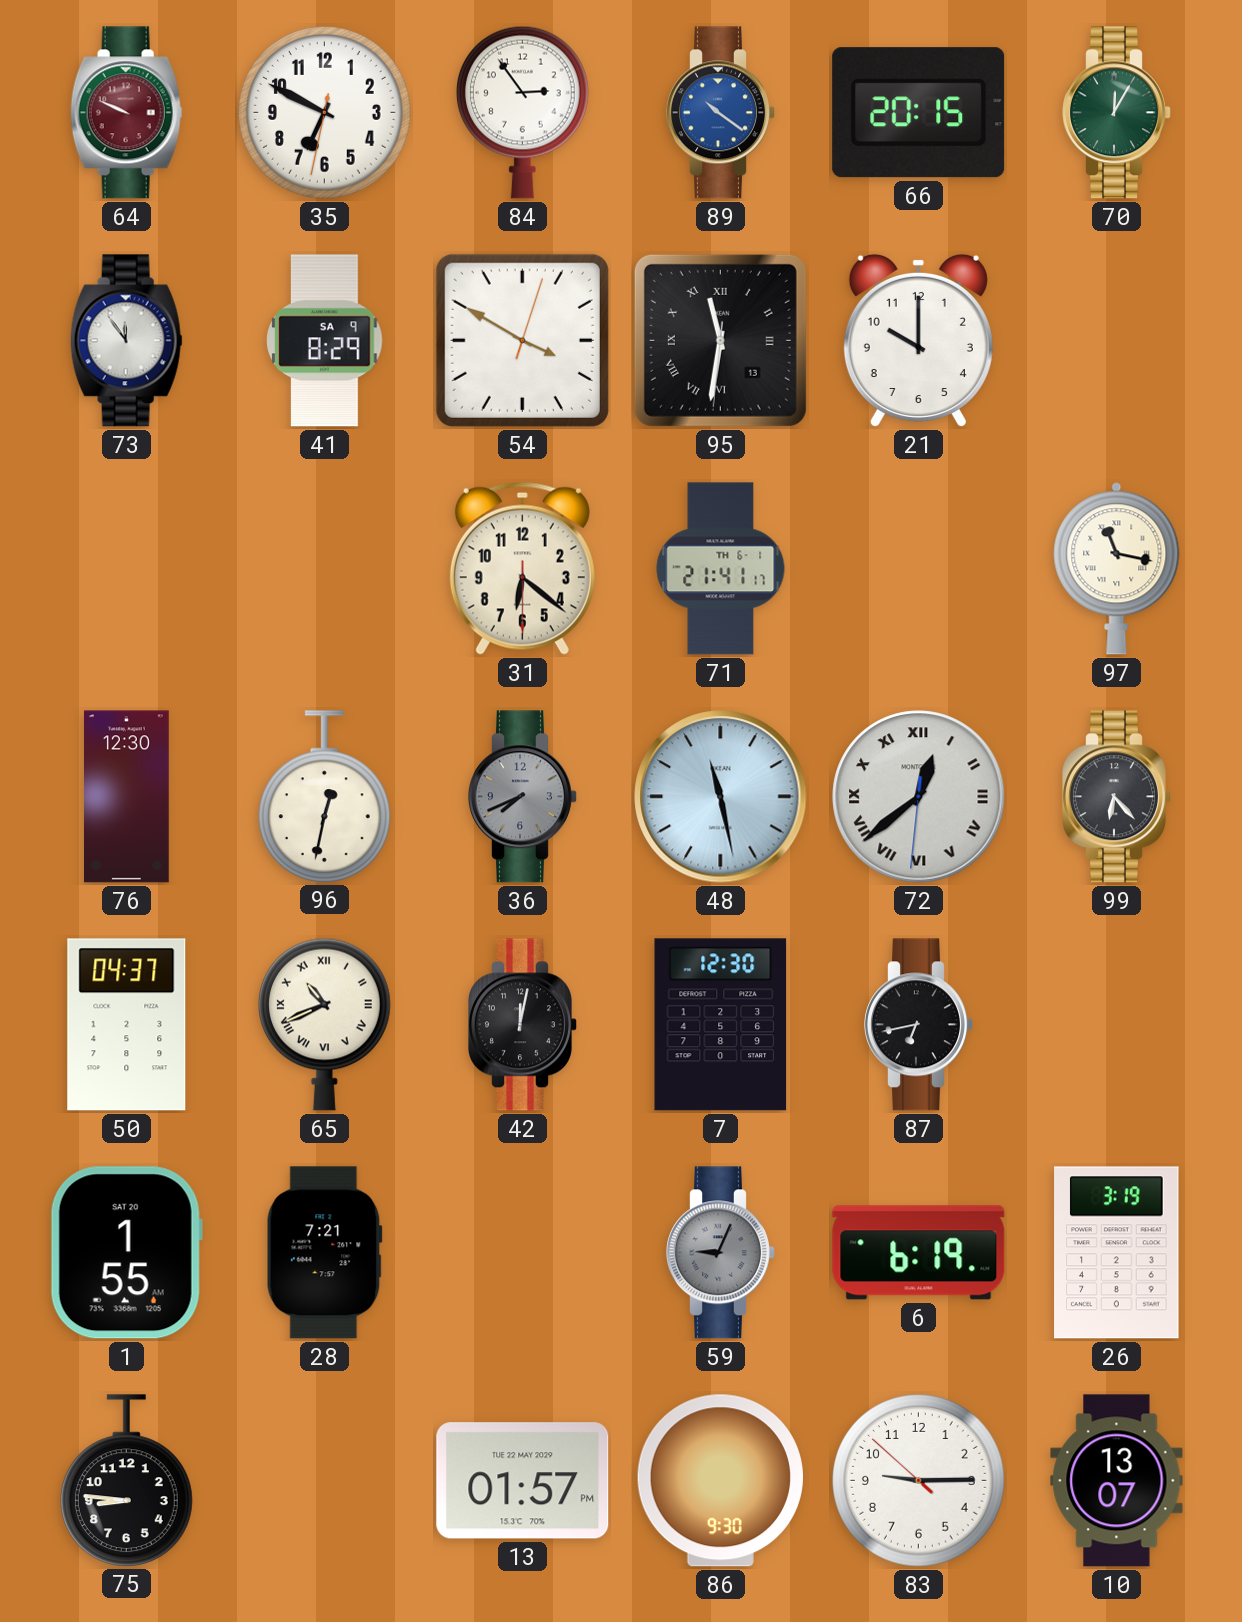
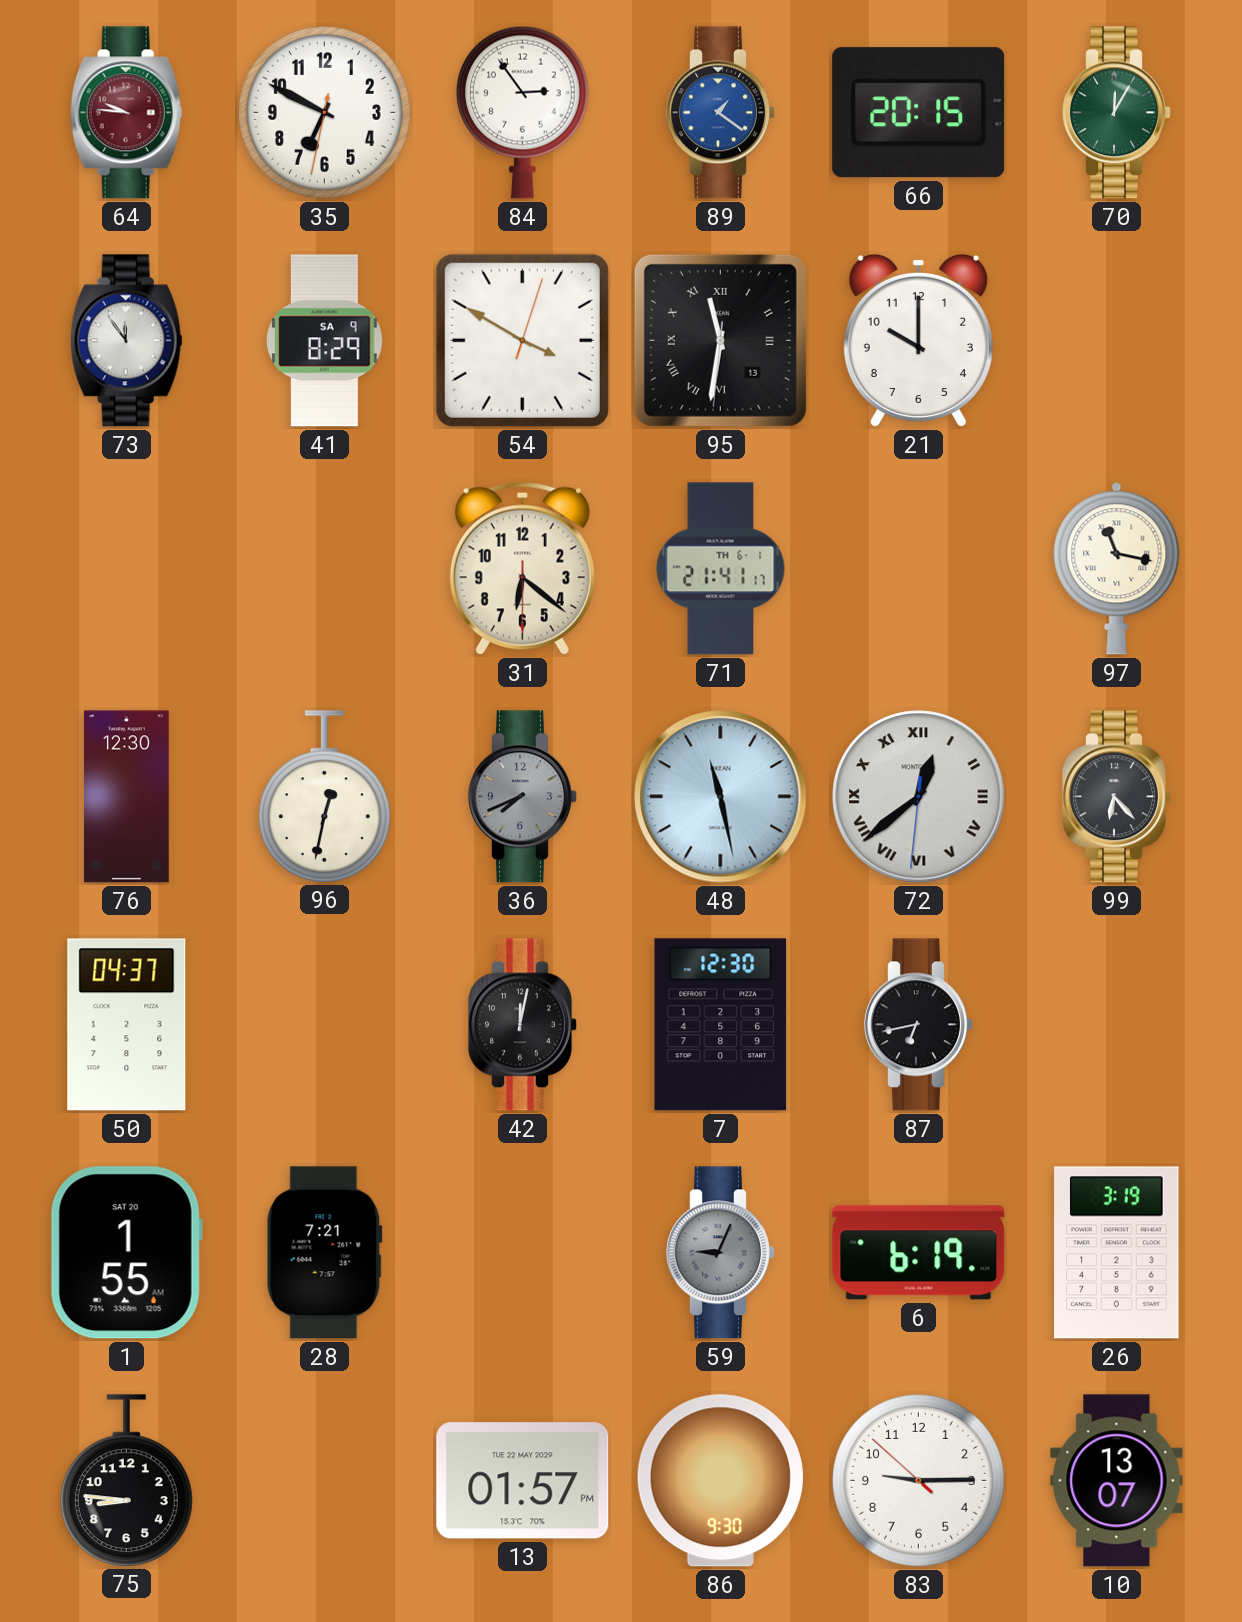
64: 9:49 -> 9:46
89: 10:21 -> 1:21
65: 10:41 -> none
